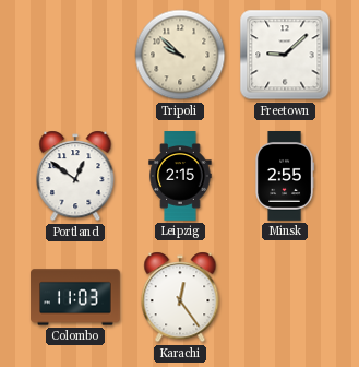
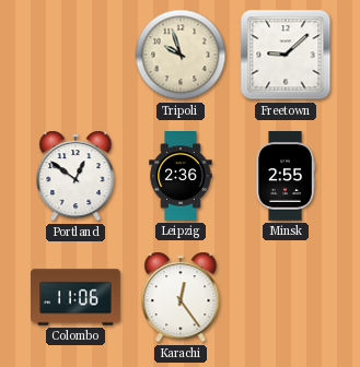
Tripoli: 9:52 -> 9:57
Leipzig: 2:15 -> 2:36
Colombo: 11:03 -> 11:06
